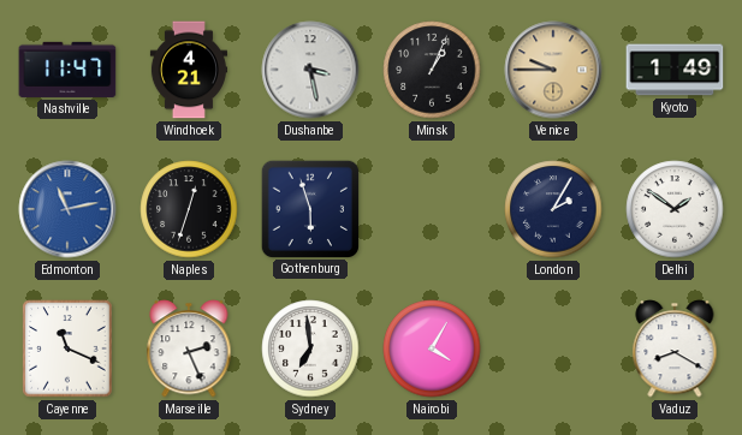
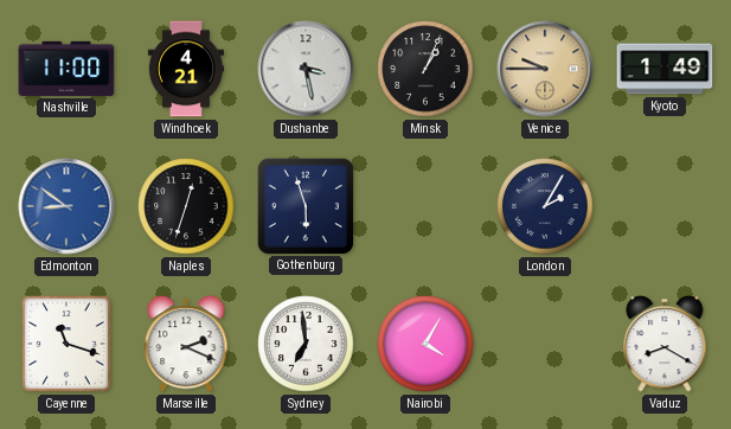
Nashville: 11:47 -> 11:00
Edmonton: 11:13 -> 8:51
Delhi: 1:51 -> none
Cayenne: 11:19 -> 11:18
Marseille: 2:26 -> 2:19
